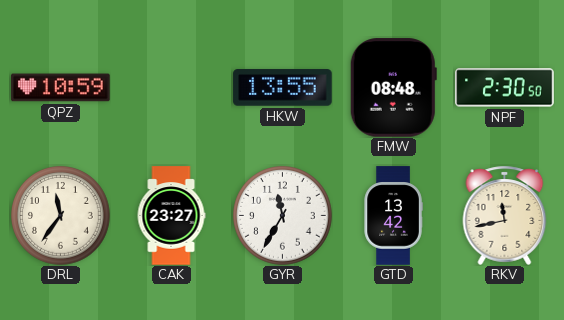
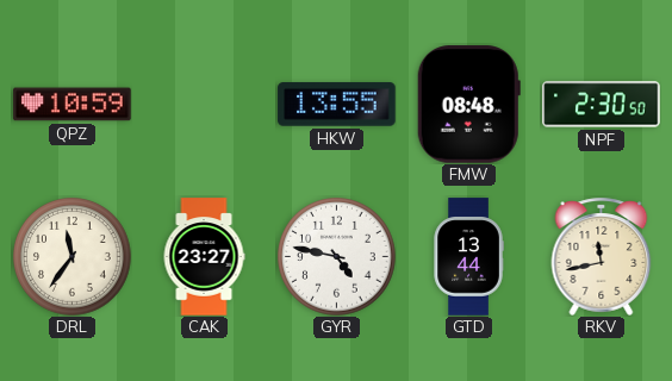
GYR: 11:35 -> 4:47
GTD: 13:42 -> 13:44
